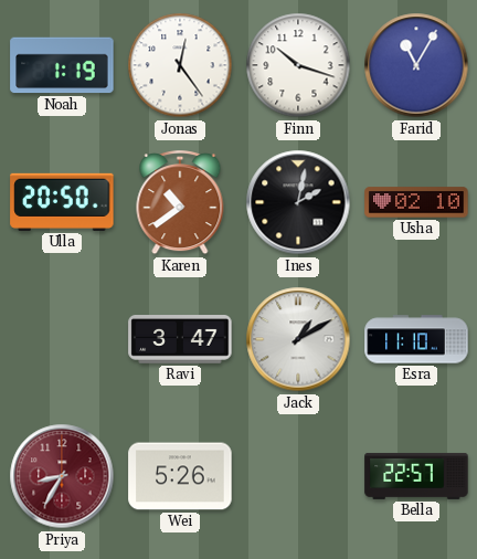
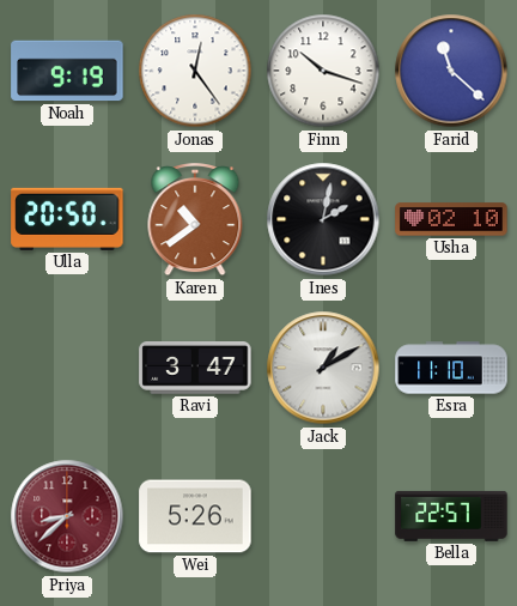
Noah: 1:19 -> 9:19
Farid: 11:05 -> 11:22
Priya: 8:35 -> 8:38
